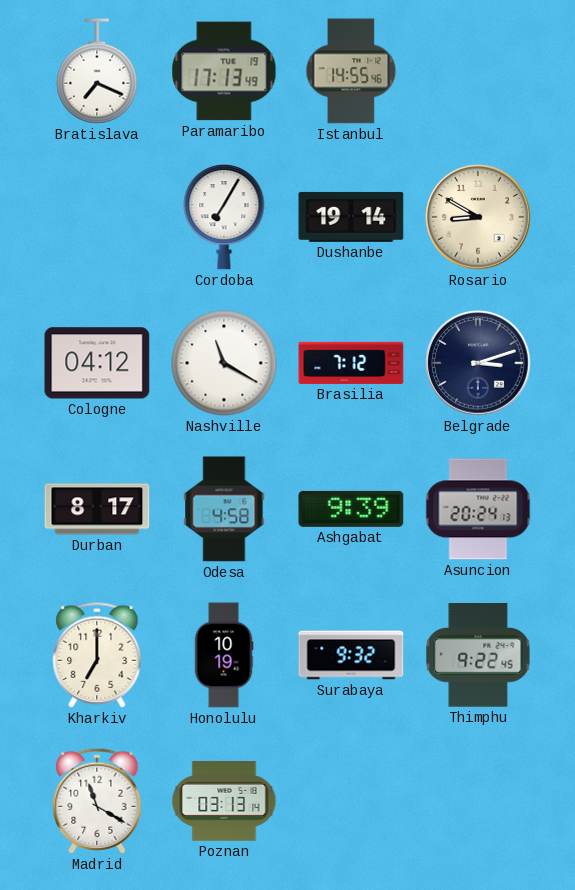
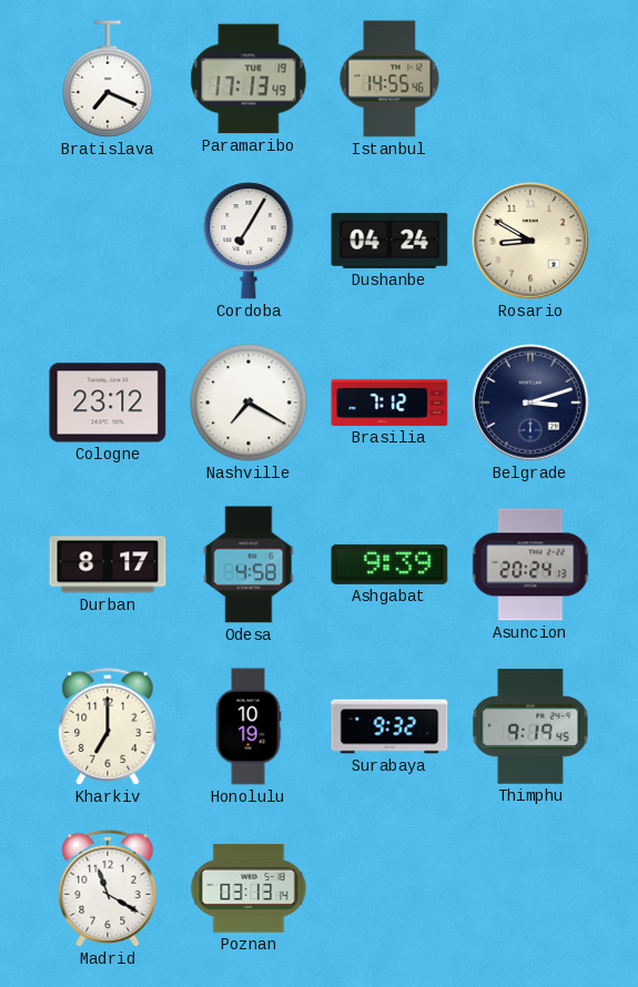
Dushanbe: 19:14 -> 04:24
Cologne: 04:12 -> 23:12
Nashville: 11:20 -> 7:20
Thimphu: 9:22 -> 9:19
